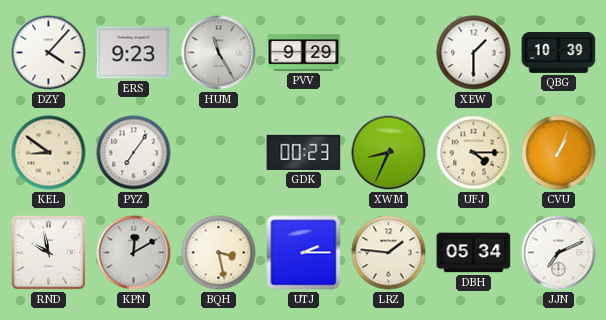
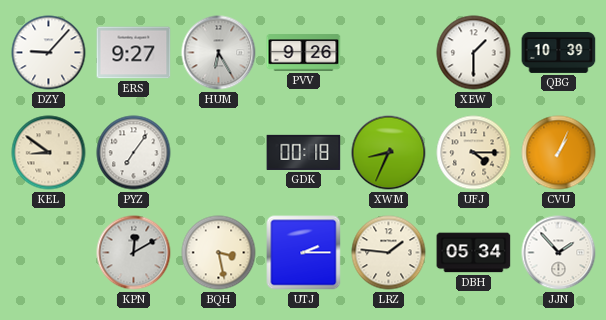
DZY: 4:07 -> 9:07
ERS: 9:23 -> 9:27
HUM: 11:25 -> 6:25
PVV: 9:29 -> 9:26
GDK: 00:23 -> 00:18
RND: 9:58 -> none
JJN: 7:11 -> 1:53
